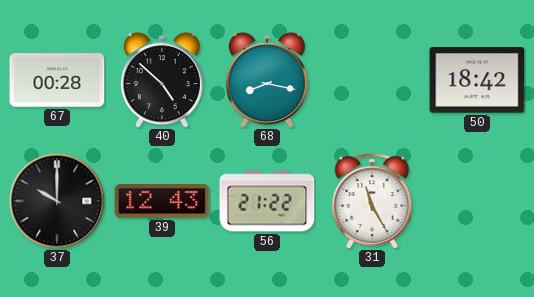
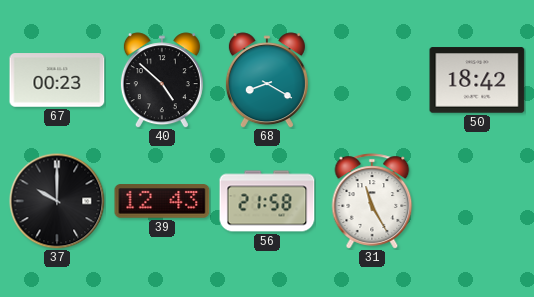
67: 00:28 -> 00:23
68: 8:17 -> 8:20
56: 21:22 -> 21:58
